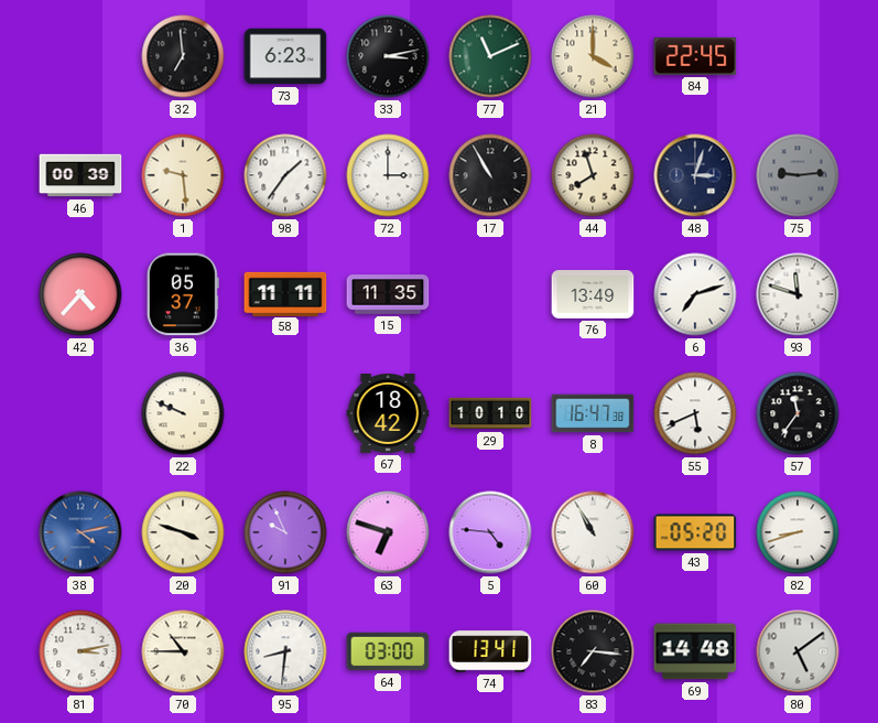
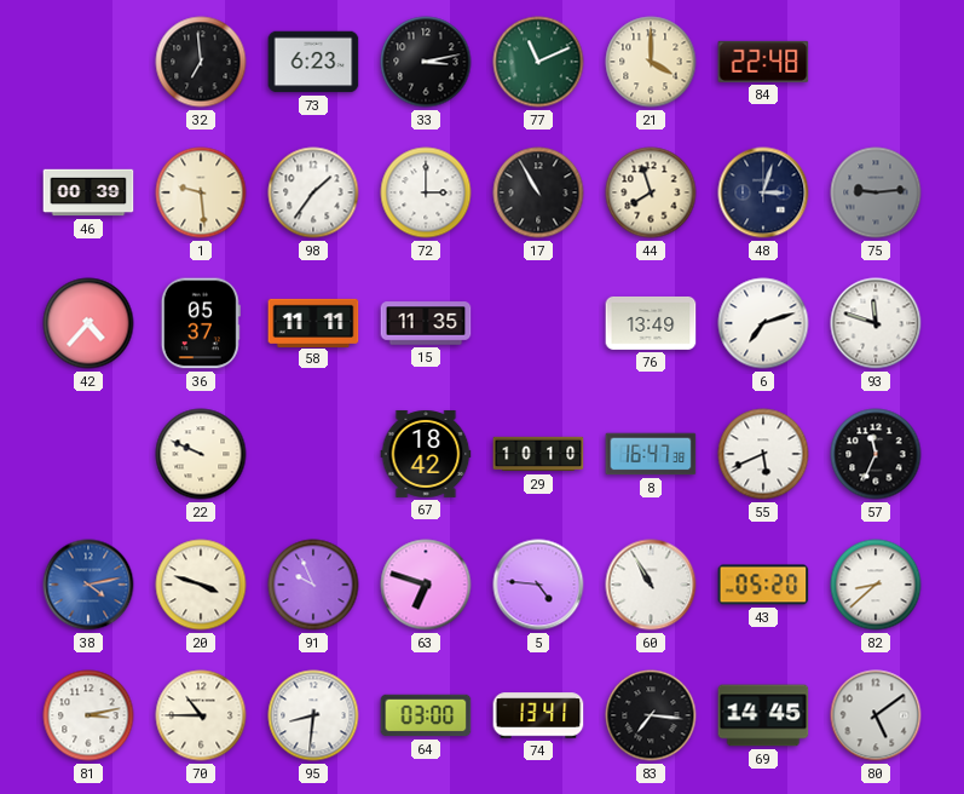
84: 22:45 -> 22:48
57: 11:36 -> 11:34
82: 8:42 -> 8:38
69: 14:48 -> 14:45
